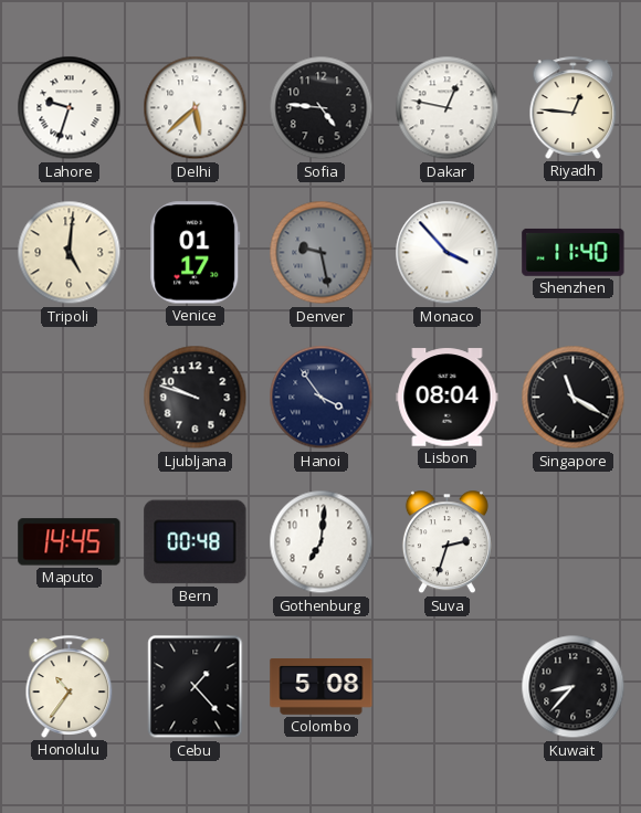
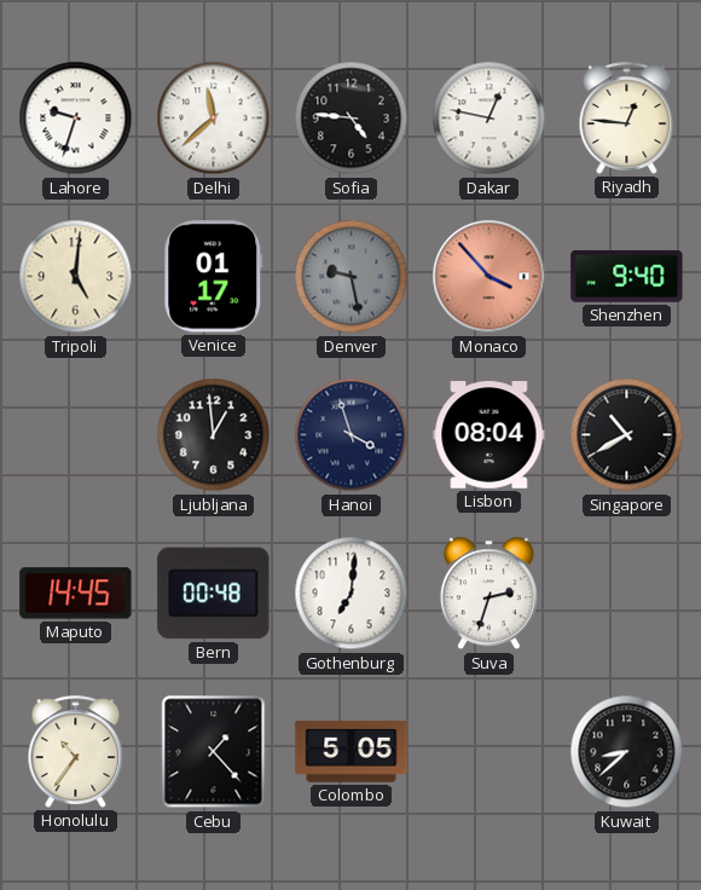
Delhi: 5:38 -> 11:38
Monaco dial: white -> salmon
Shenzhen: 11:40 -> 9:40
Ljubljana: 9:48 -> 12:59
Hanoi: 3:54 -> 3:57
Singapore: 11:20 -> 10:40
Colombo: 5:08 -> 5:05
Kuwait: 8:37 -> 8:38
